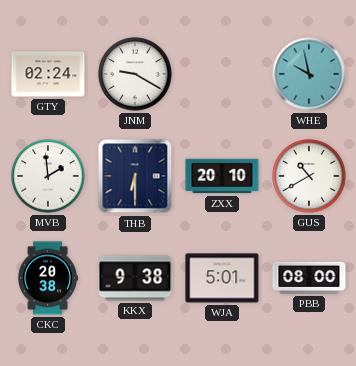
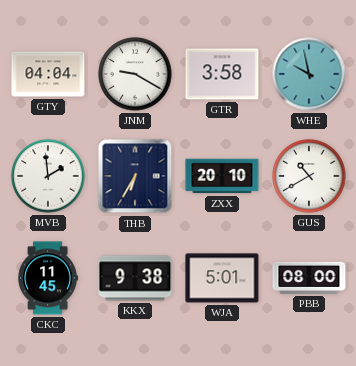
GTY: 02:24 -> 04:04
GTR: none -> 3:58
THB: 6:30 -> 6:35
CKC: 20:38 -> 11:45
